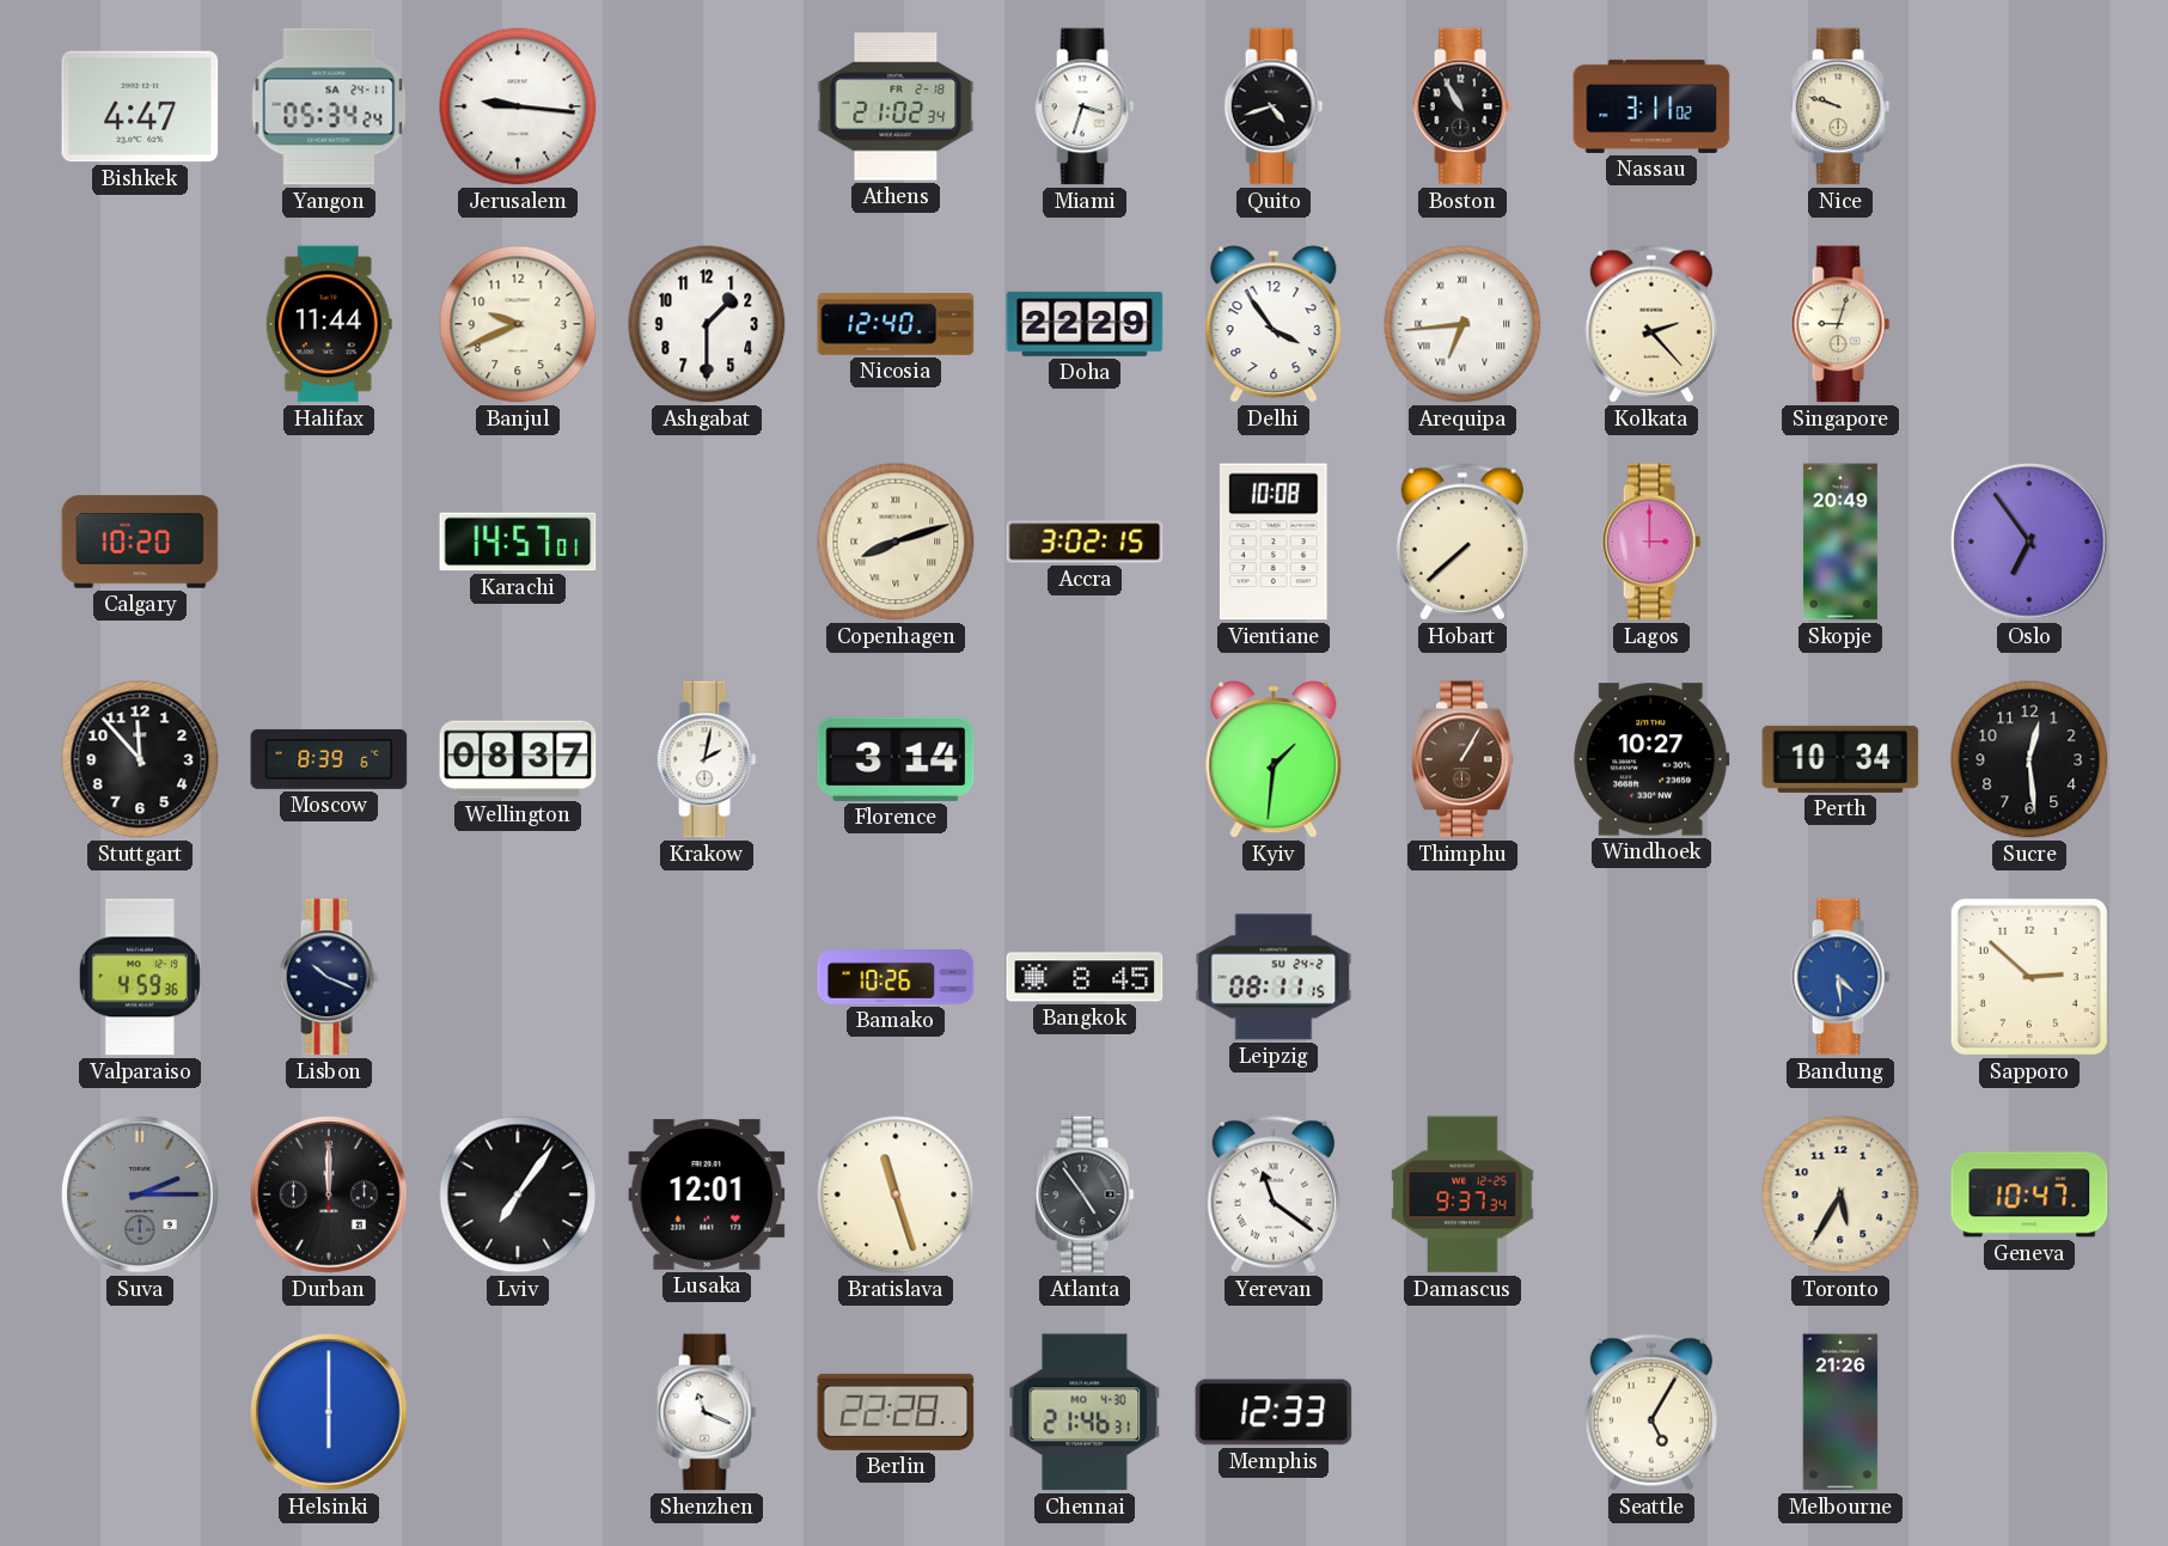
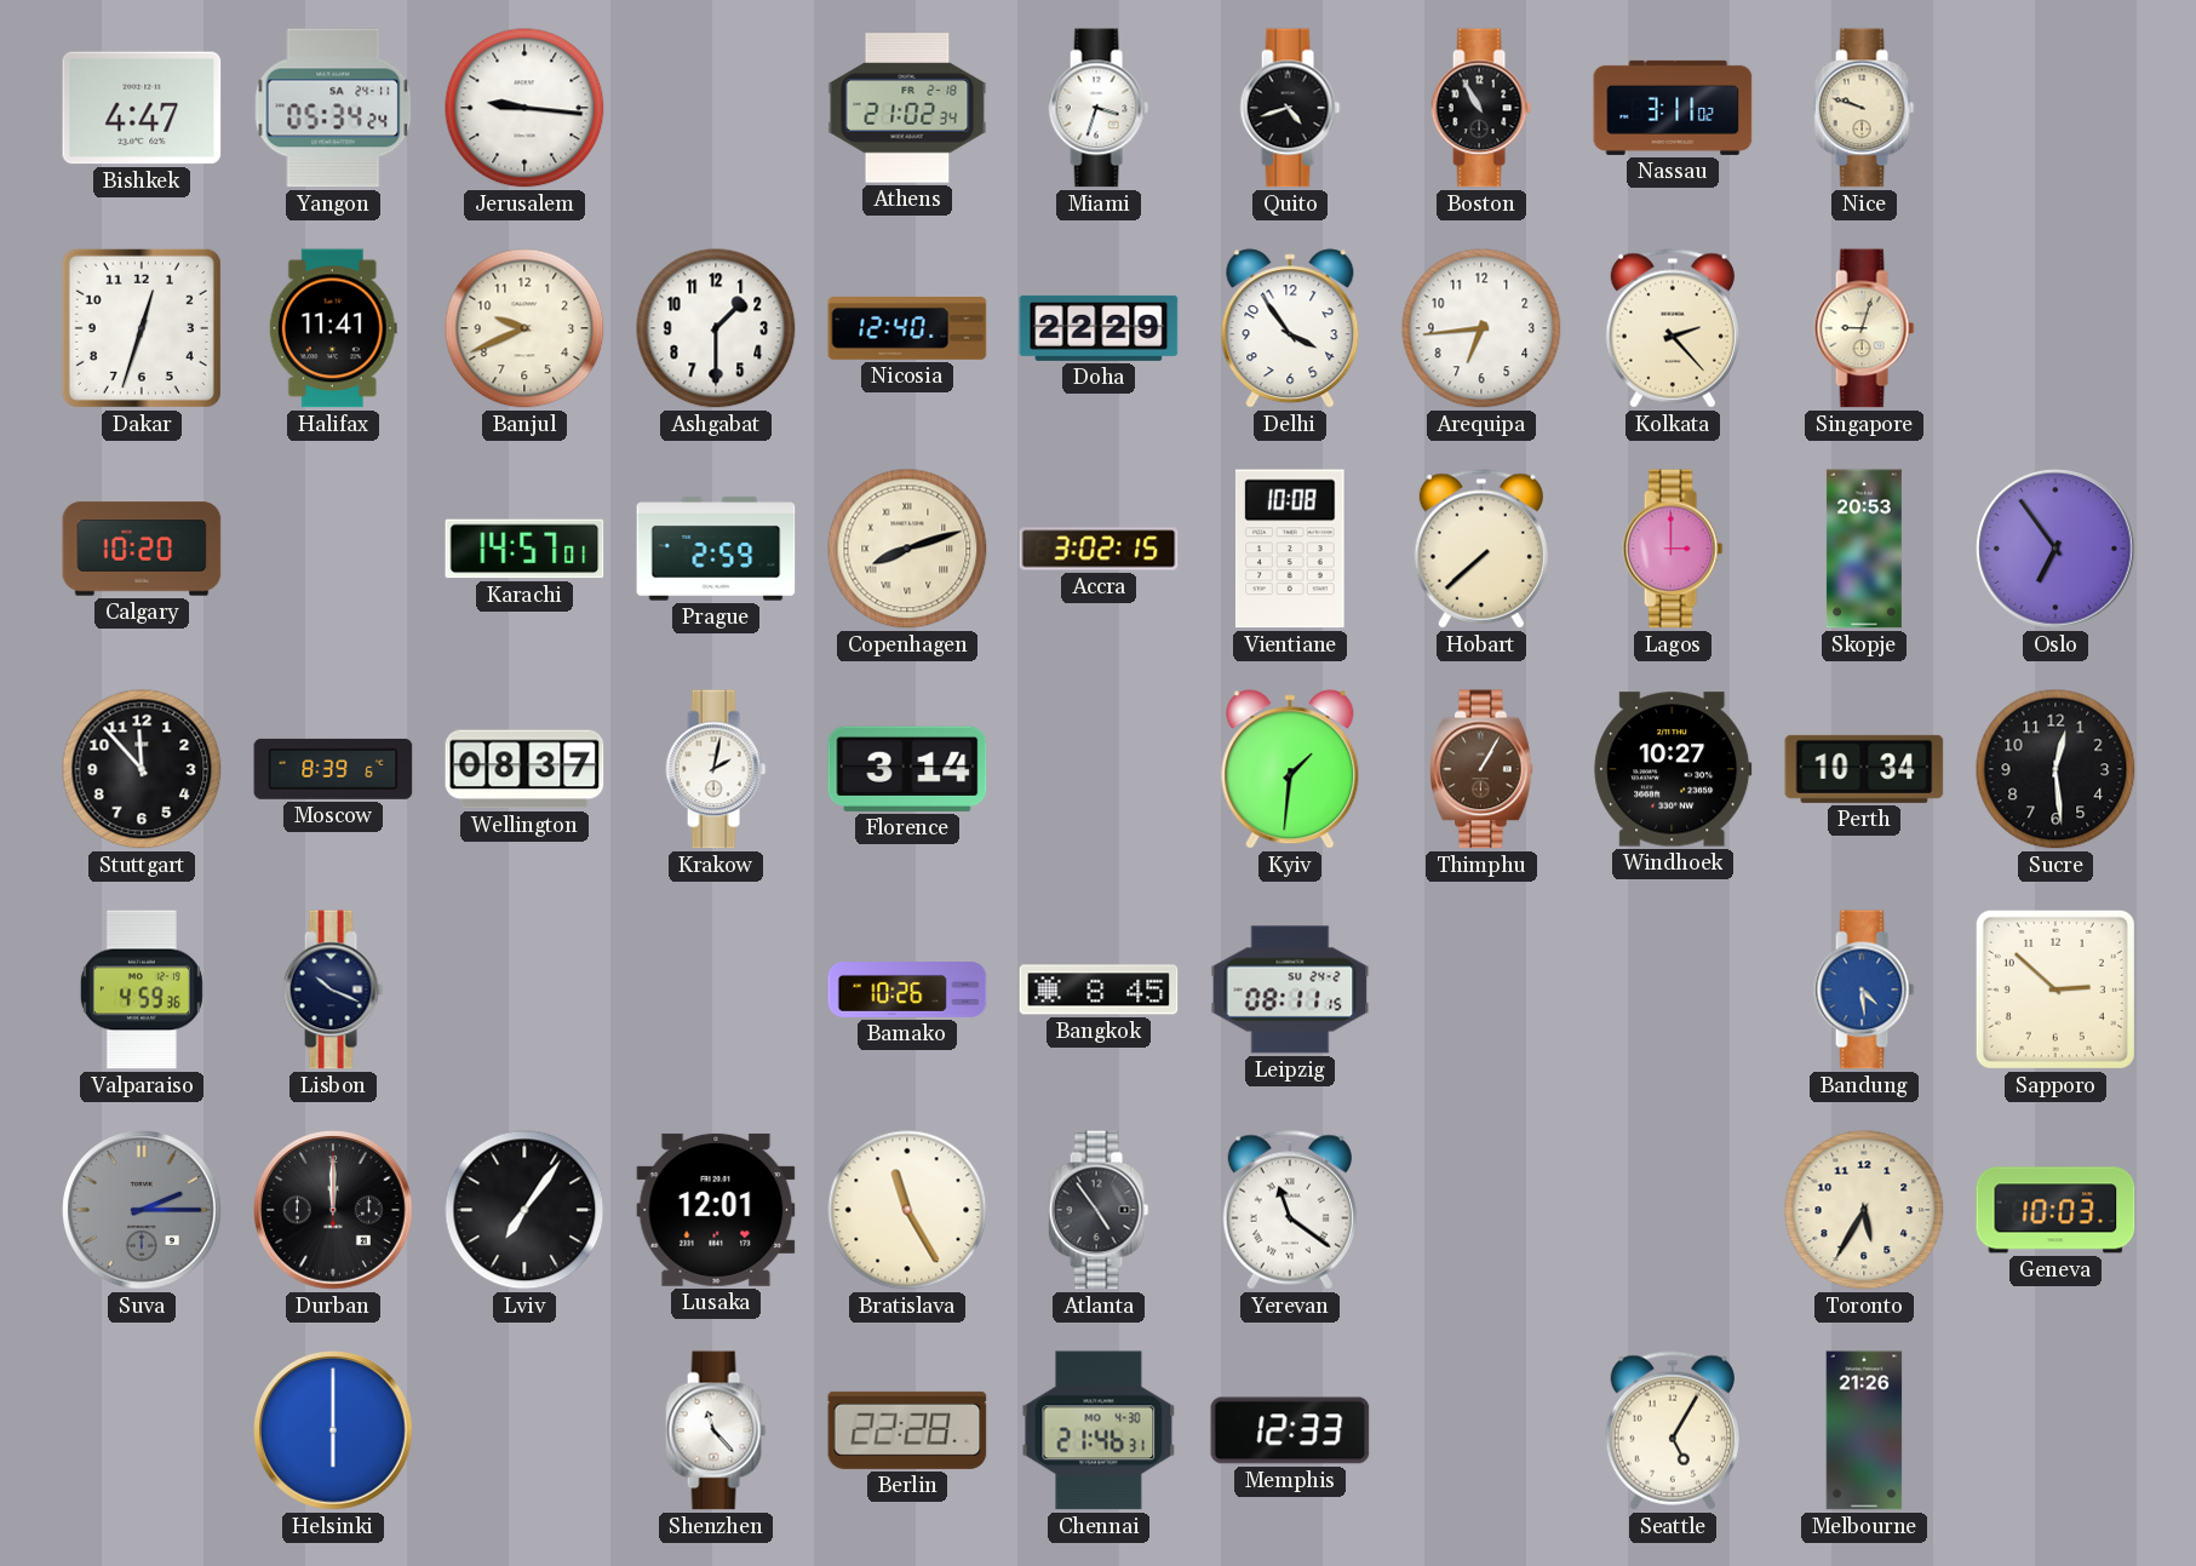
Dakar: none -> 12:33
Halifax: 11:44 -> 11:41
Arequipa numerals: Roman -> Arabic
Prague: none -> 2:59
Skopje: 20:49 -> 20:53
Bratislava: 11:27 -> 11:25
Damascus: 9:37 -> none
Geneva: 10:47 -> 10:03
Shenzhen: 11:19 -> 11:23
